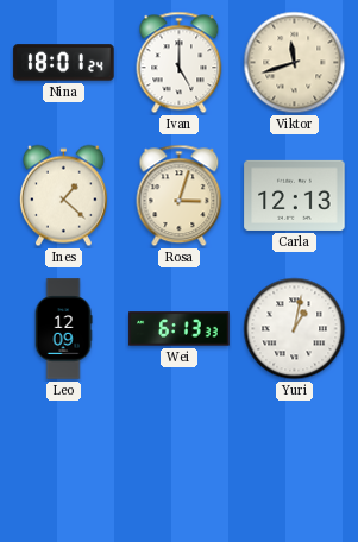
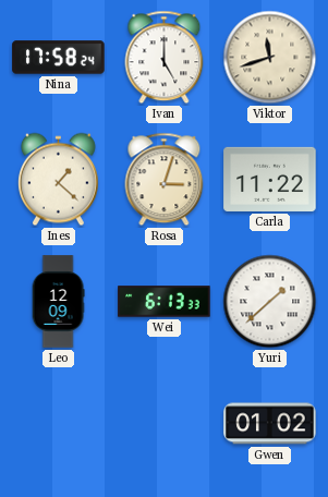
Nina: 18:01 -> 17:58
Carla: 12:13 -> 11:22
Yuri: 1:02 -> 1:38
Gwen: none -> 01:02
